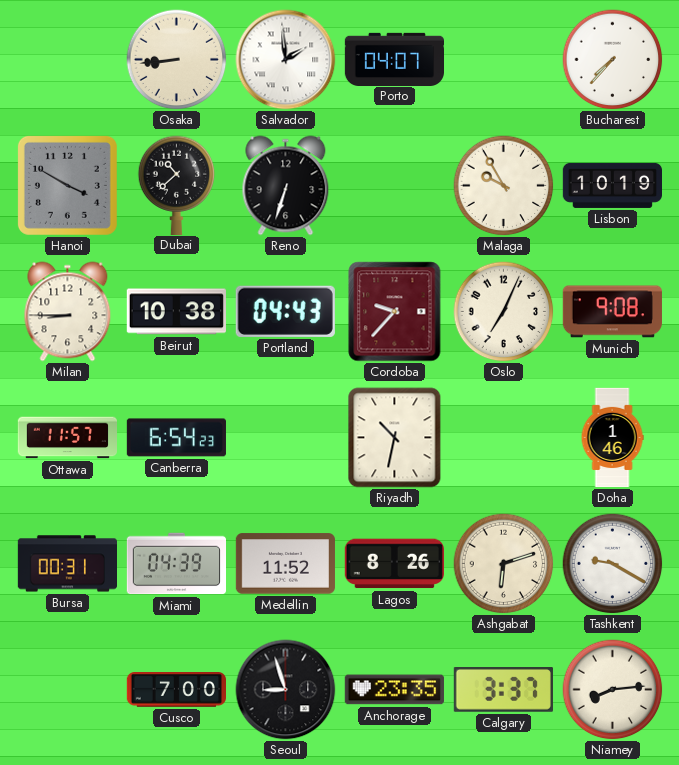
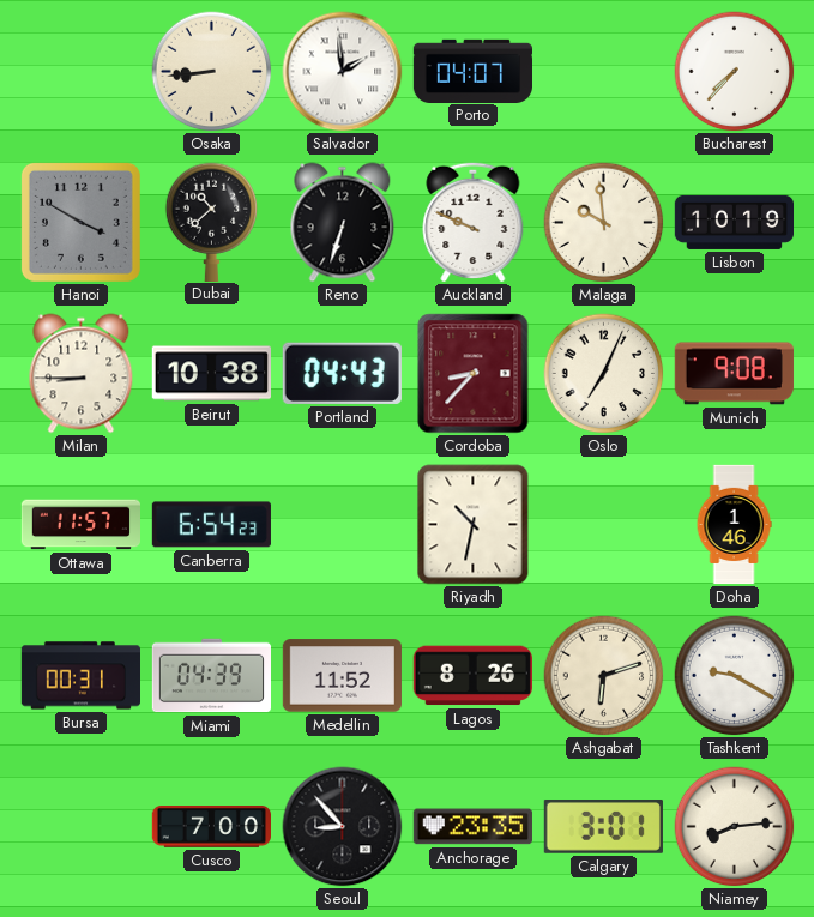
Auckland: none -> 9:49
Malaga: 9:55 -> 9:59
Cordoba: 9:37 -> 8:37
Seoul: 8:57 -> 8:53
Calgary: 3:37 -> 3:01
